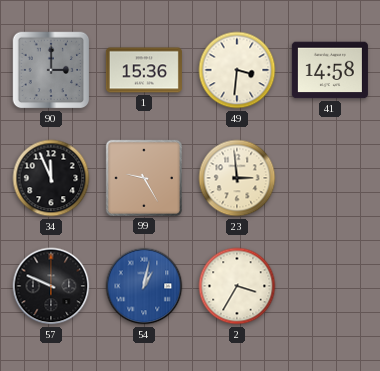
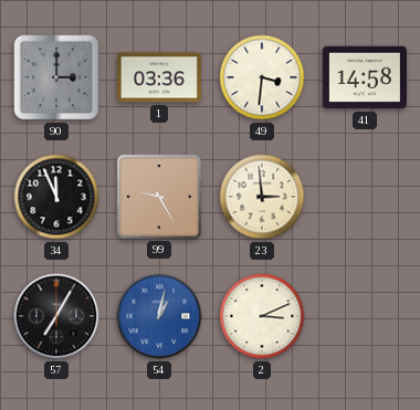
1: 15:36 -> 03:36
57: 9:49 -> 7:05
2: 3:35 -> 3:11
